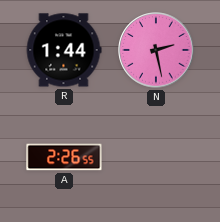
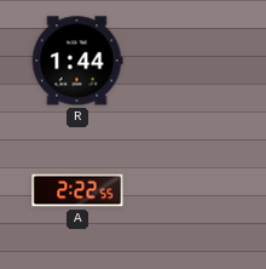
N: 2:28 -> none
A: 2:26 -> 2:22
